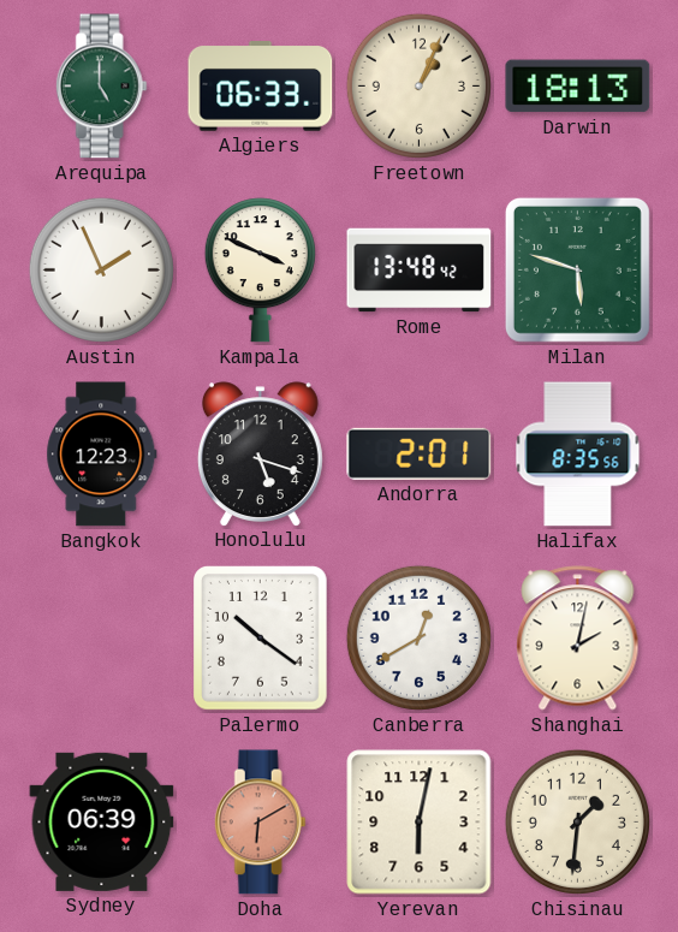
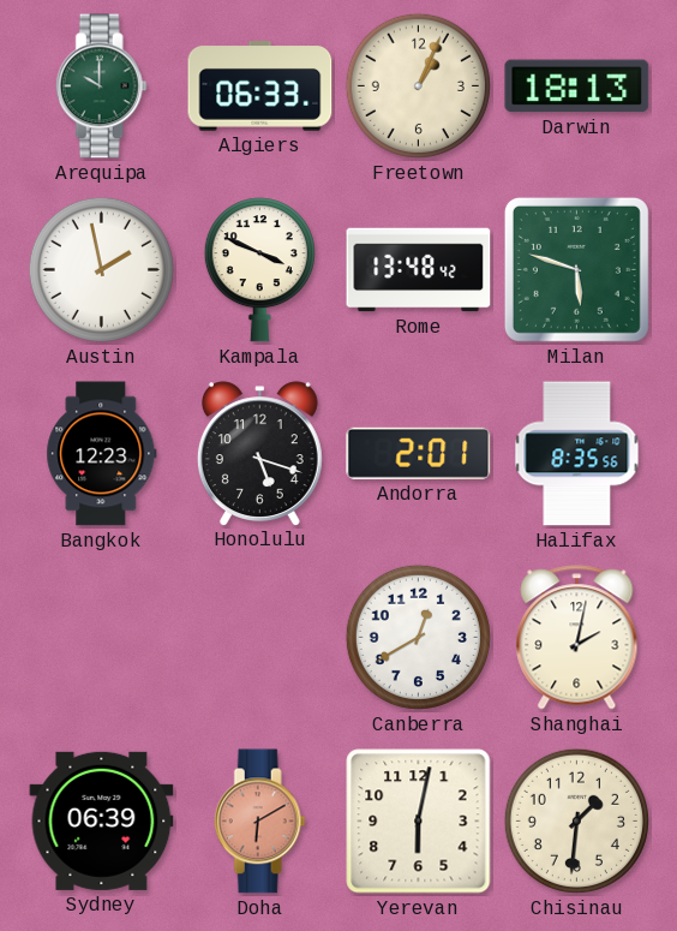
Arequipa: 5:00 -> 10:00
Austin: 1:56 -> 1:58
Palermo: 10:21 -> none
